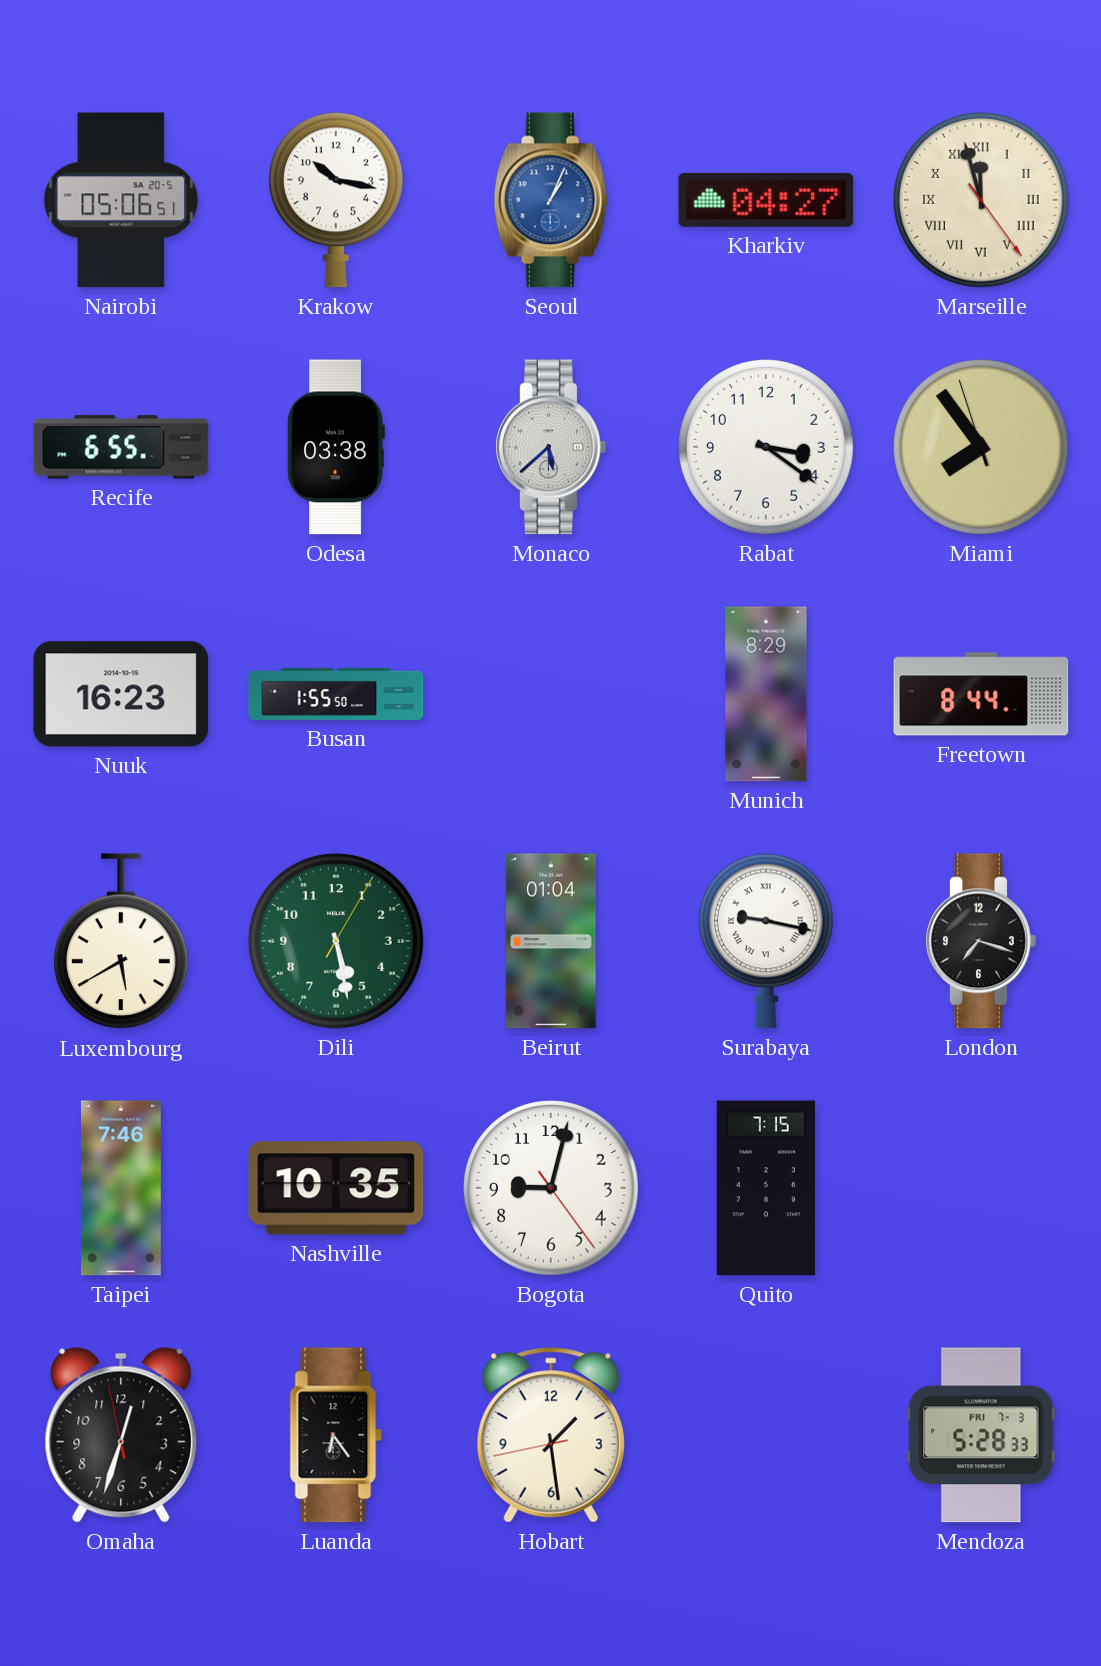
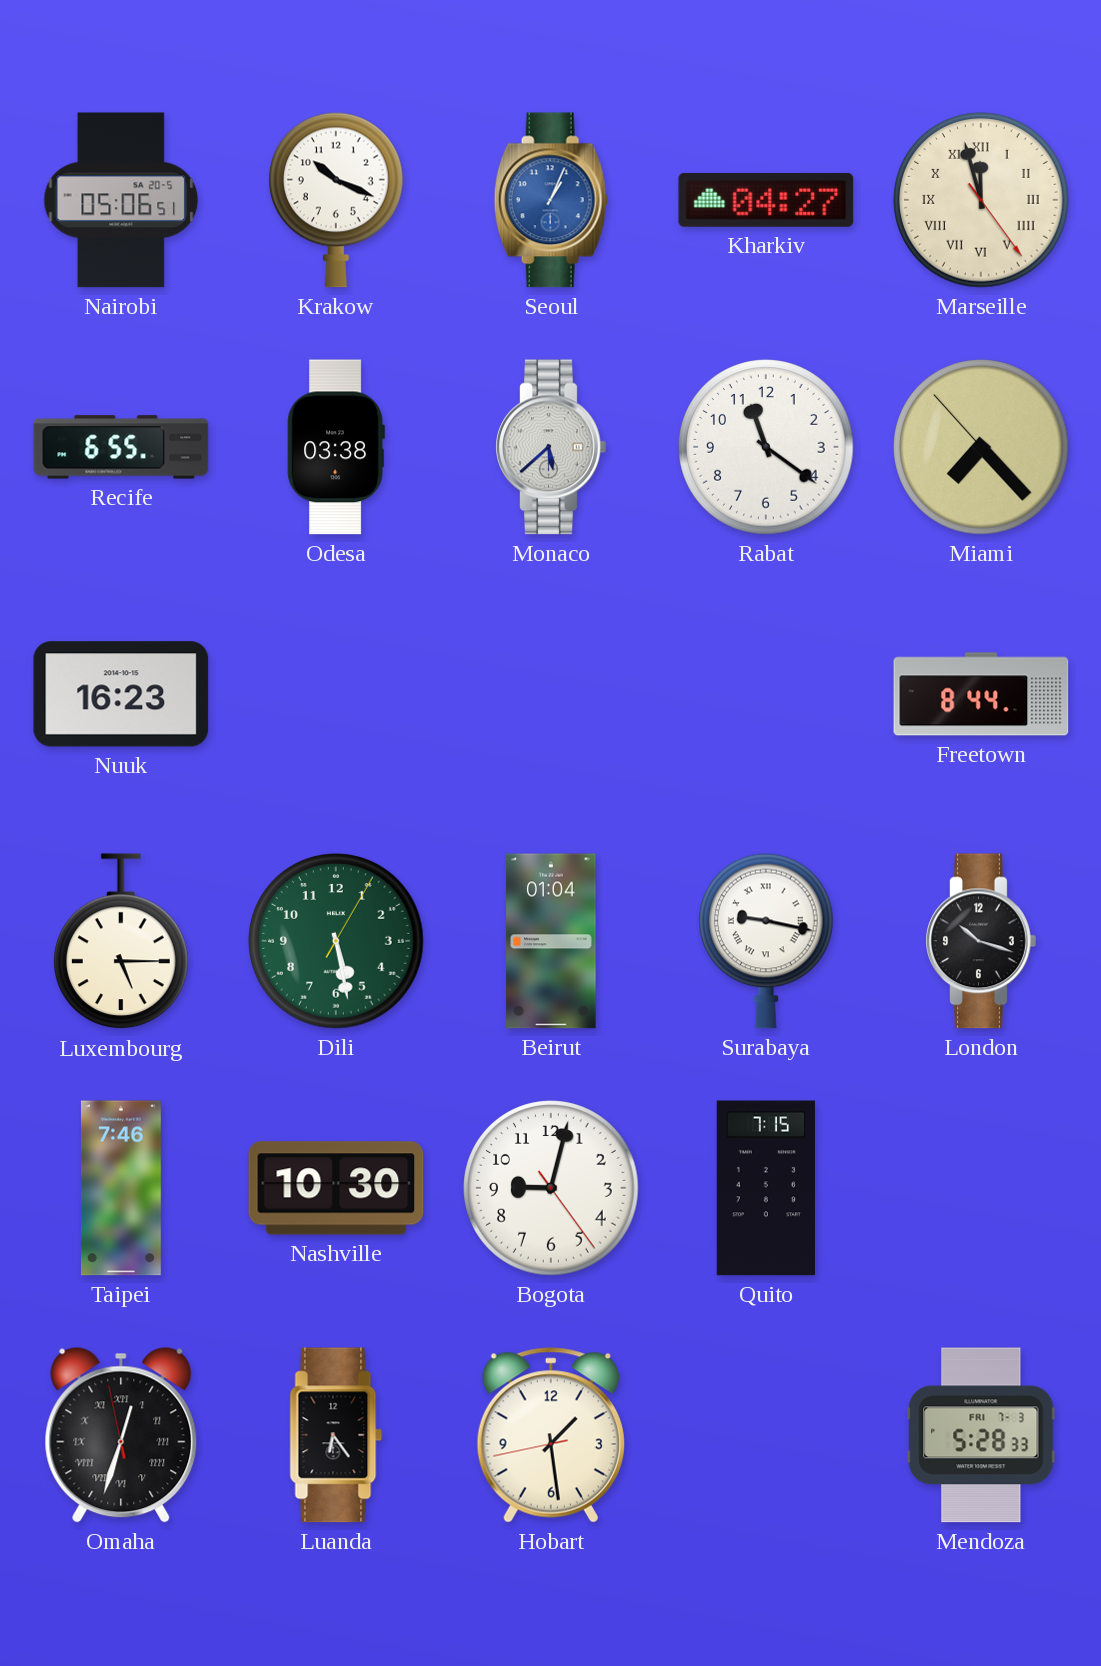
Krakow: 10:17 -> 10:19
Rabat: 3:21 -> 11:21
Miami: 7:53 -> 7:22
Busan: 1:55 -> none
Munich: 8:29 -> none
Luxembourg: 5:40 -> 5:15
London: 7:18 -> 10:18
Nashville: 10:35 -> 10:30
Omaha numerals: Arabic -> Roman
